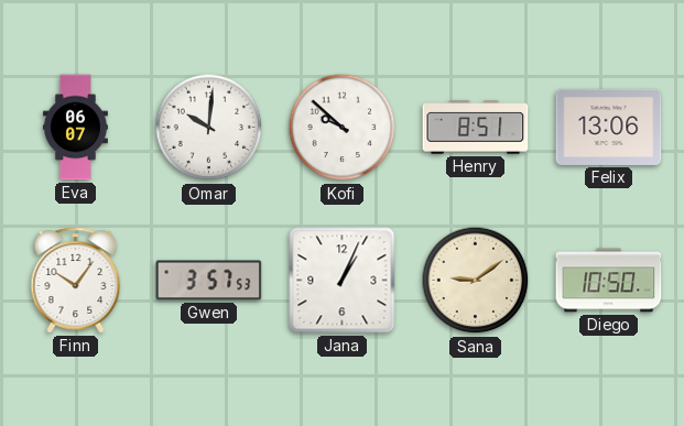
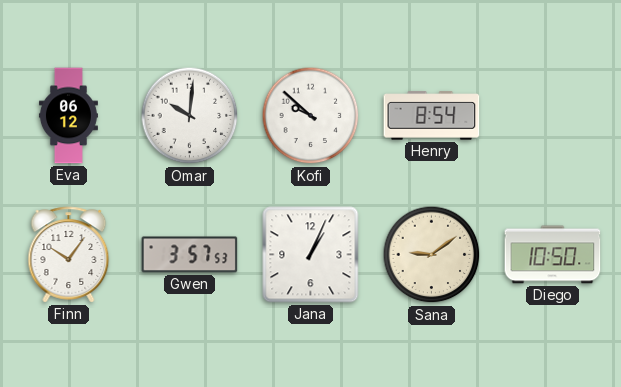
Eva: 06:07 -> 06:12
Henry: 8:51 -> 8:54
Felix: 13:06 -> none
